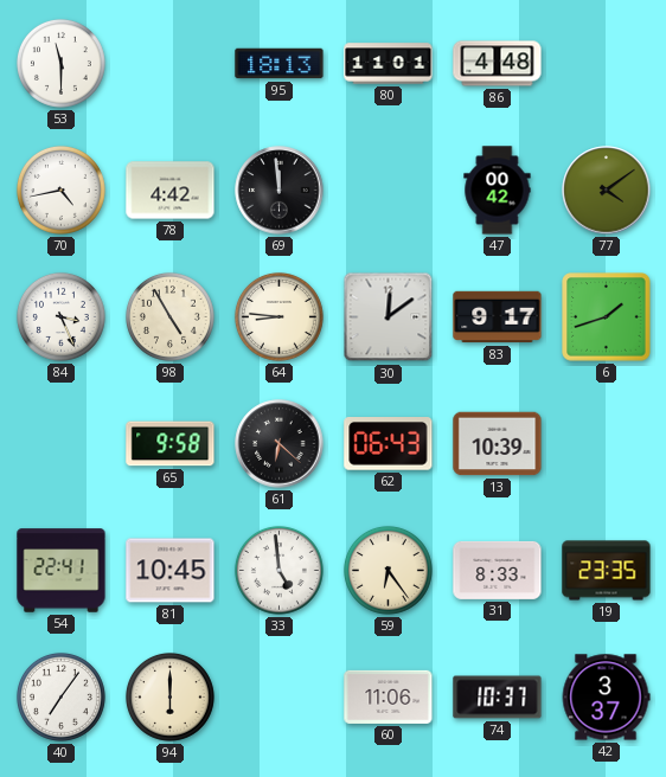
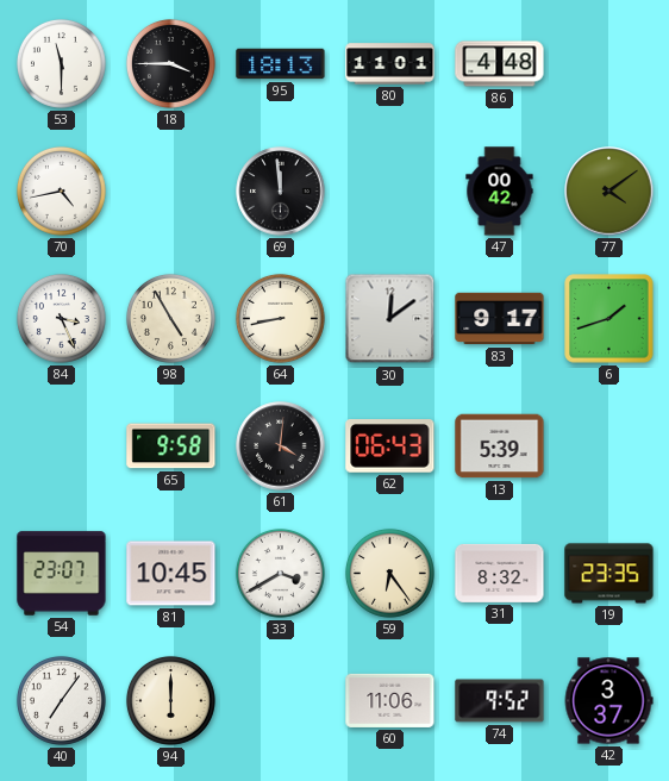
18: none -> 3:45
78: 4:42 -> none
64: 8:46 -> 8:43
61: 6:22 -> 4:01
13: 10:39 -> 5:39
54: 22:41 -> 23:07
33: 4:59 -> 3:40
31: 8:33 -> 8:32
74: 10:37 -> 9:52
